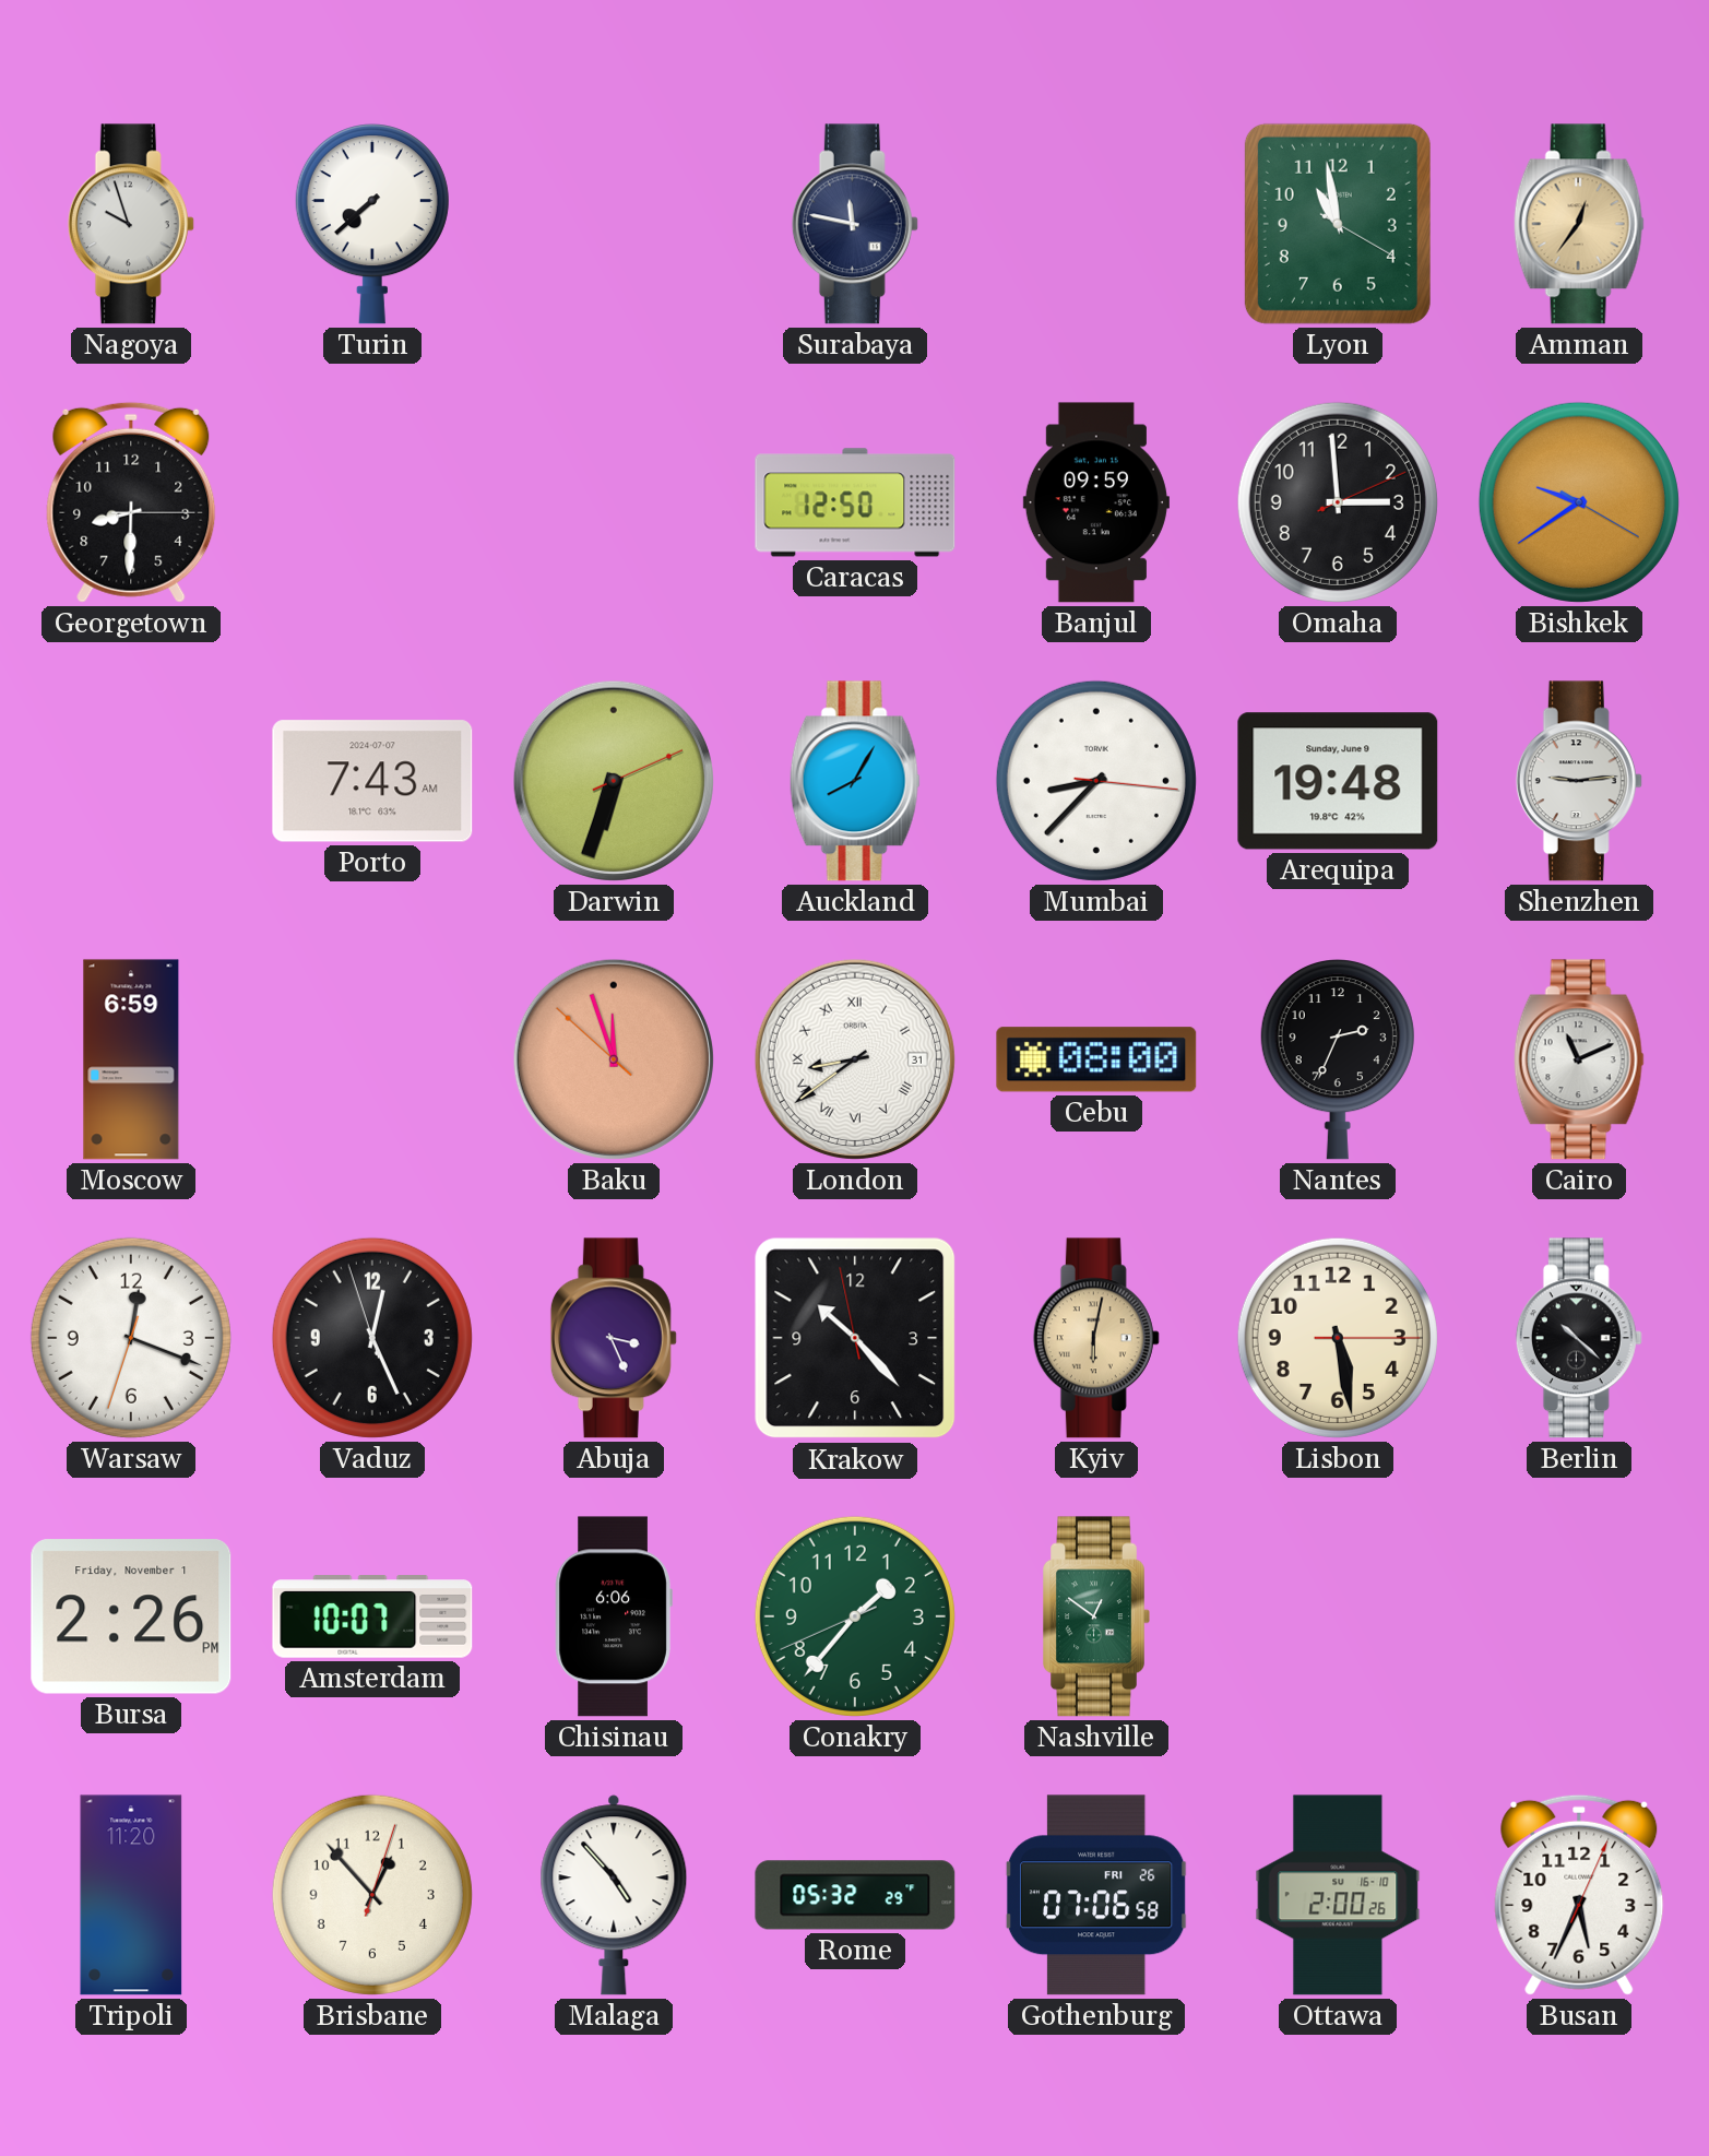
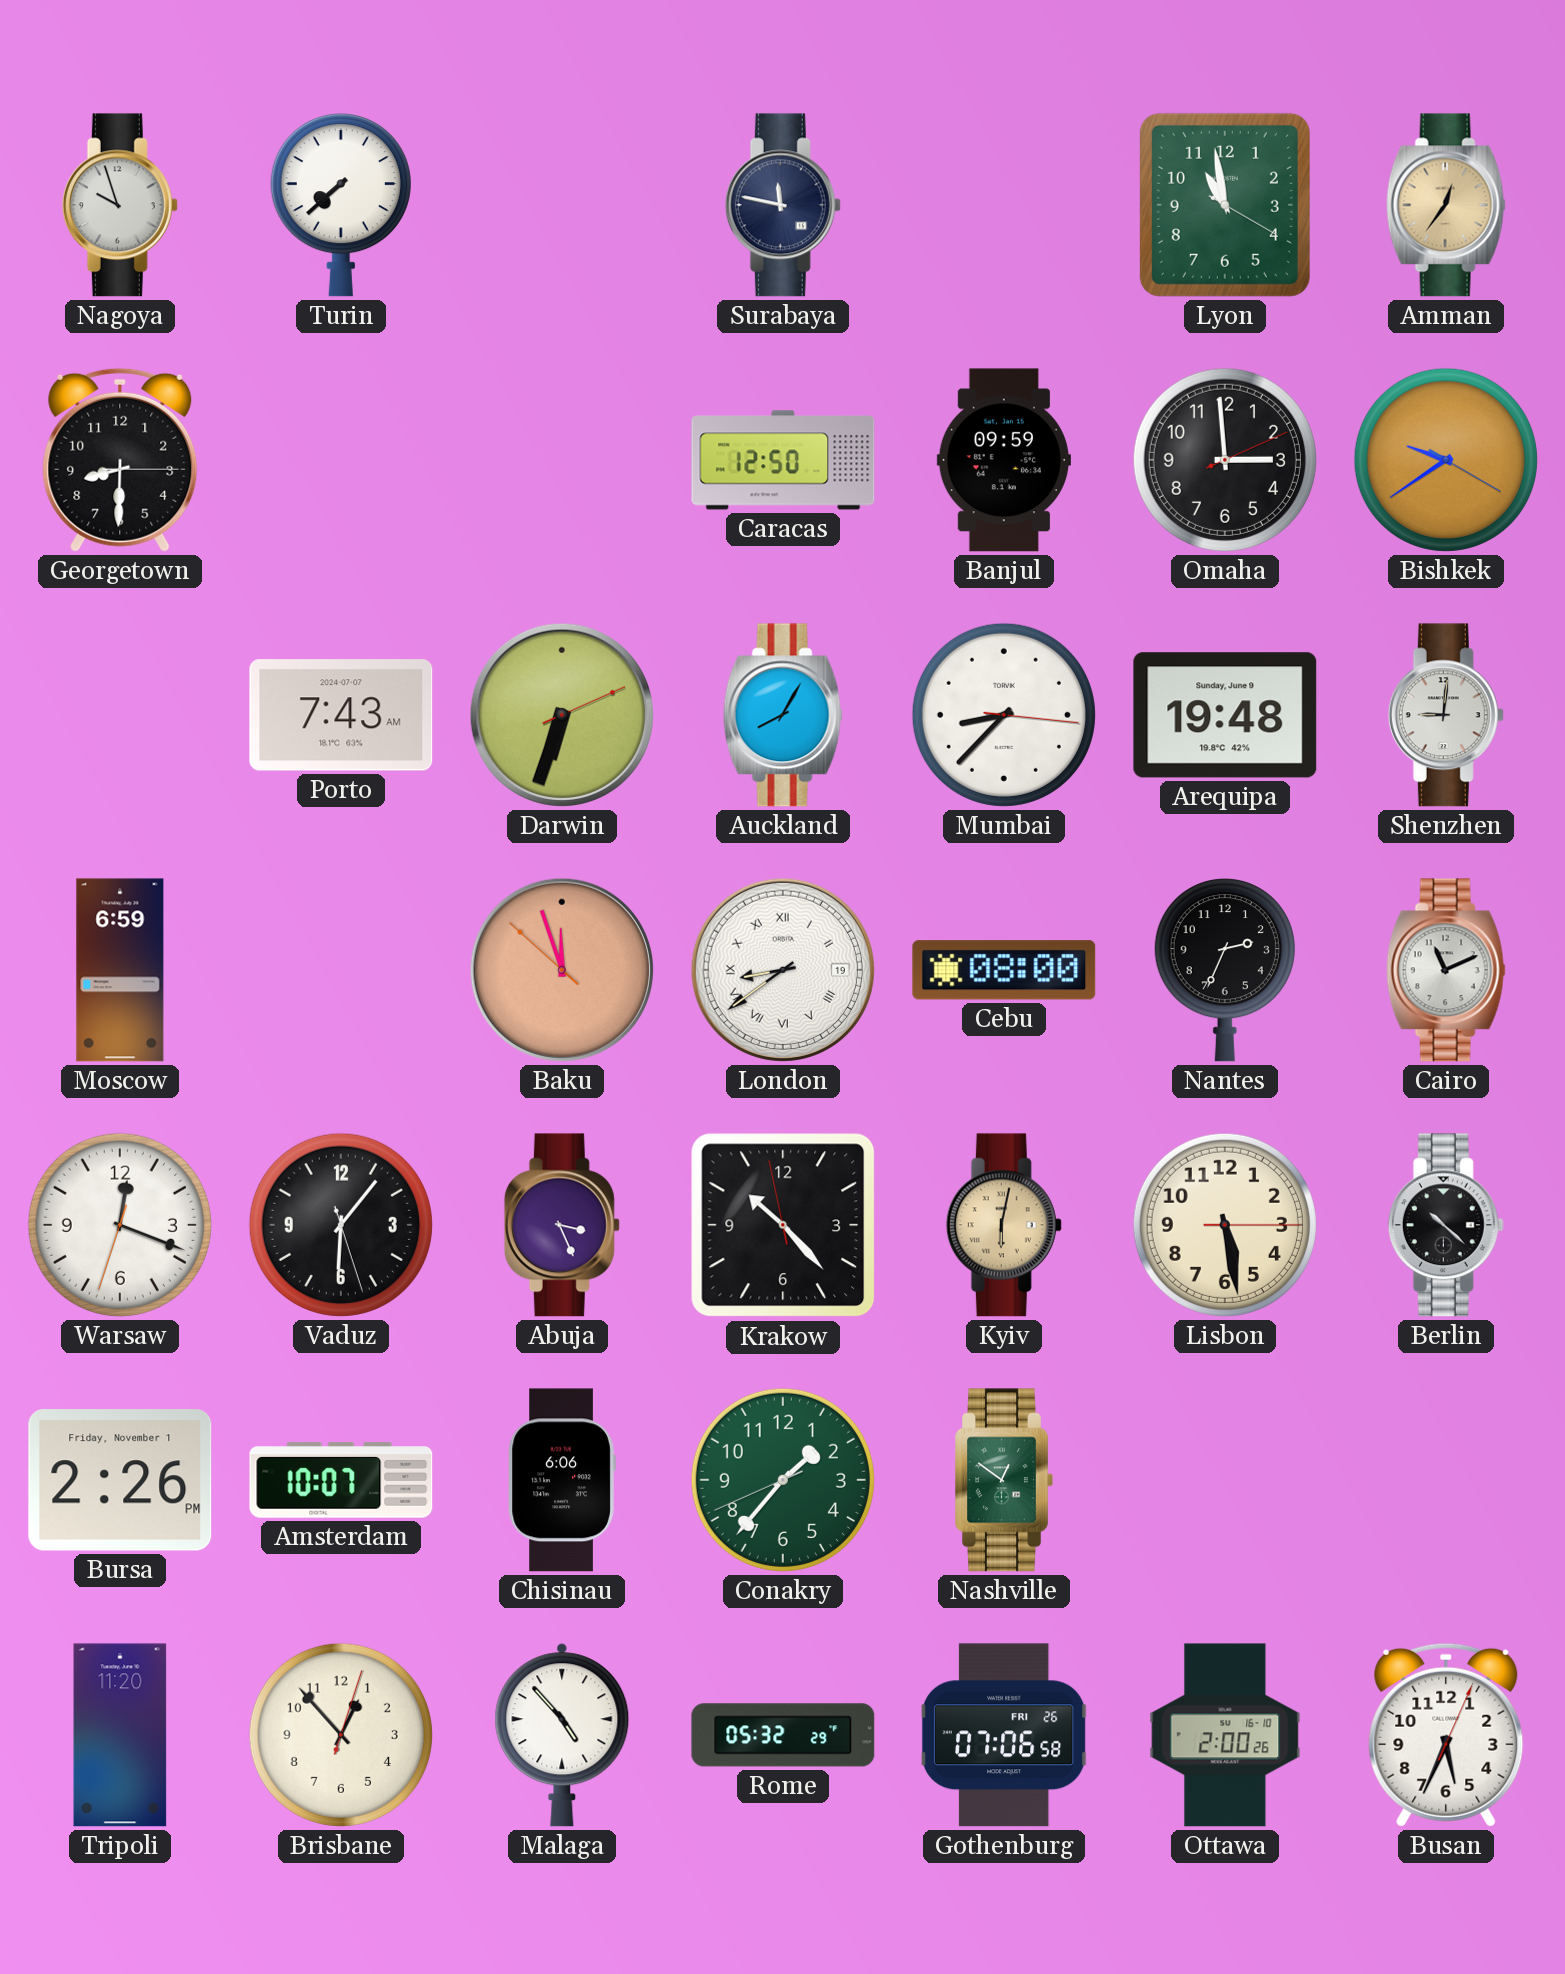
Shenzhen: 9:14 -> 9:01
London date: 31 -> 19
Vaduz: 12:25 -> 6:06
